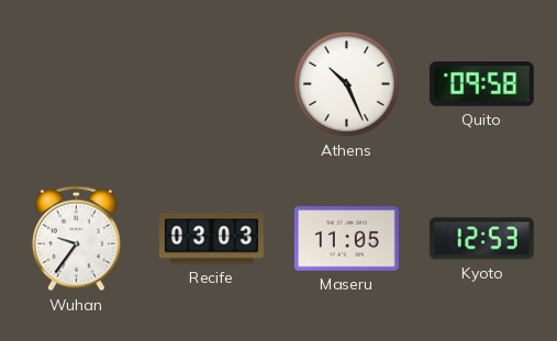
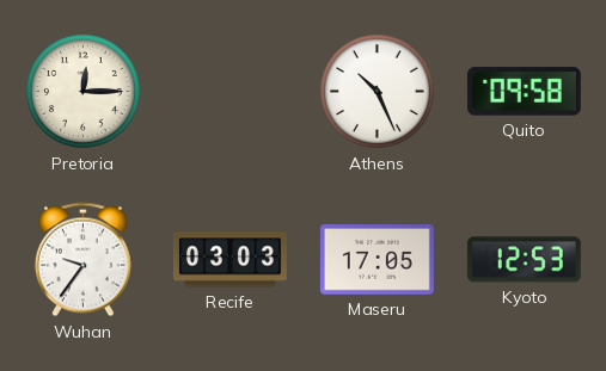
Pretoria: none -> 12:15
Maseru: 11:05 -> 17:05
